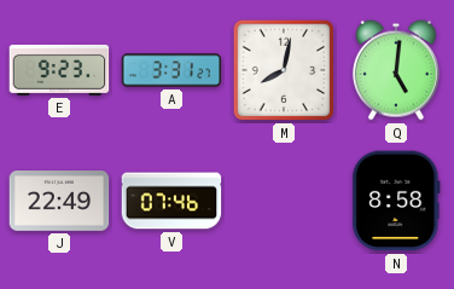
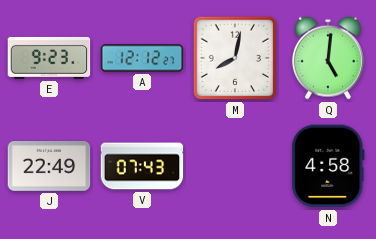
A: 3:31 -> 12:12
V: 07:46 -> 07:43
N: 8:58 -> 4:58
